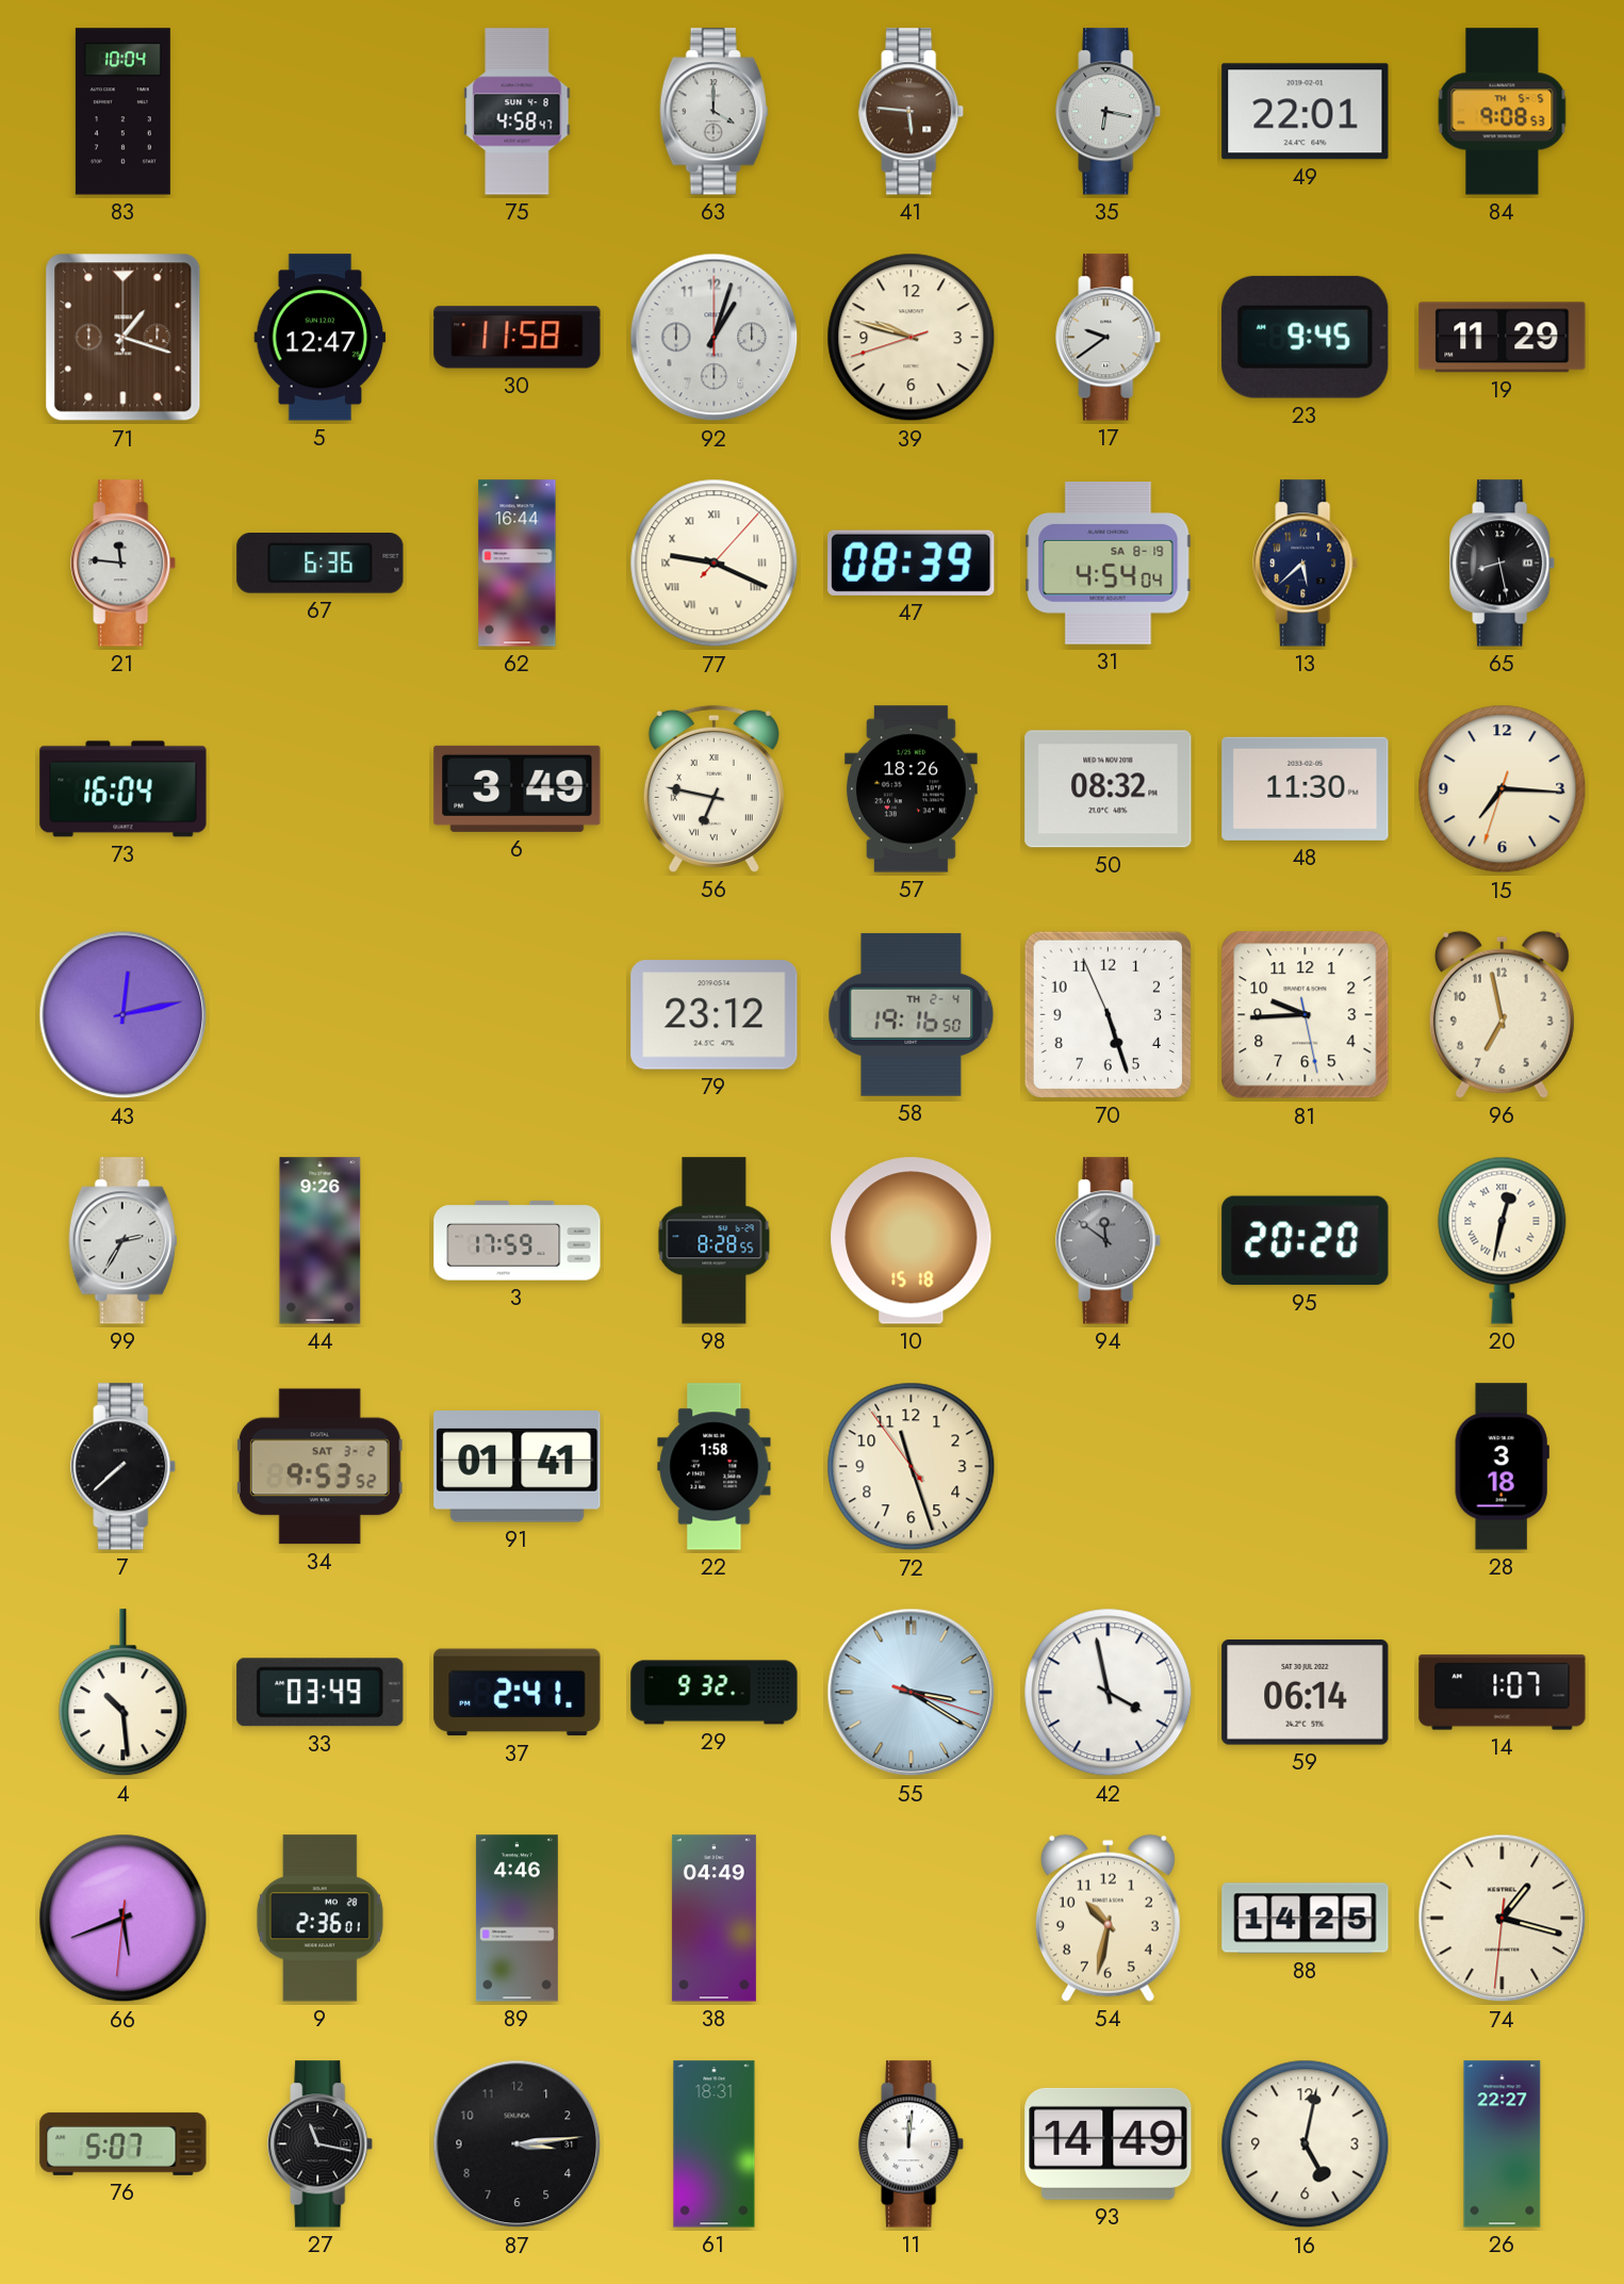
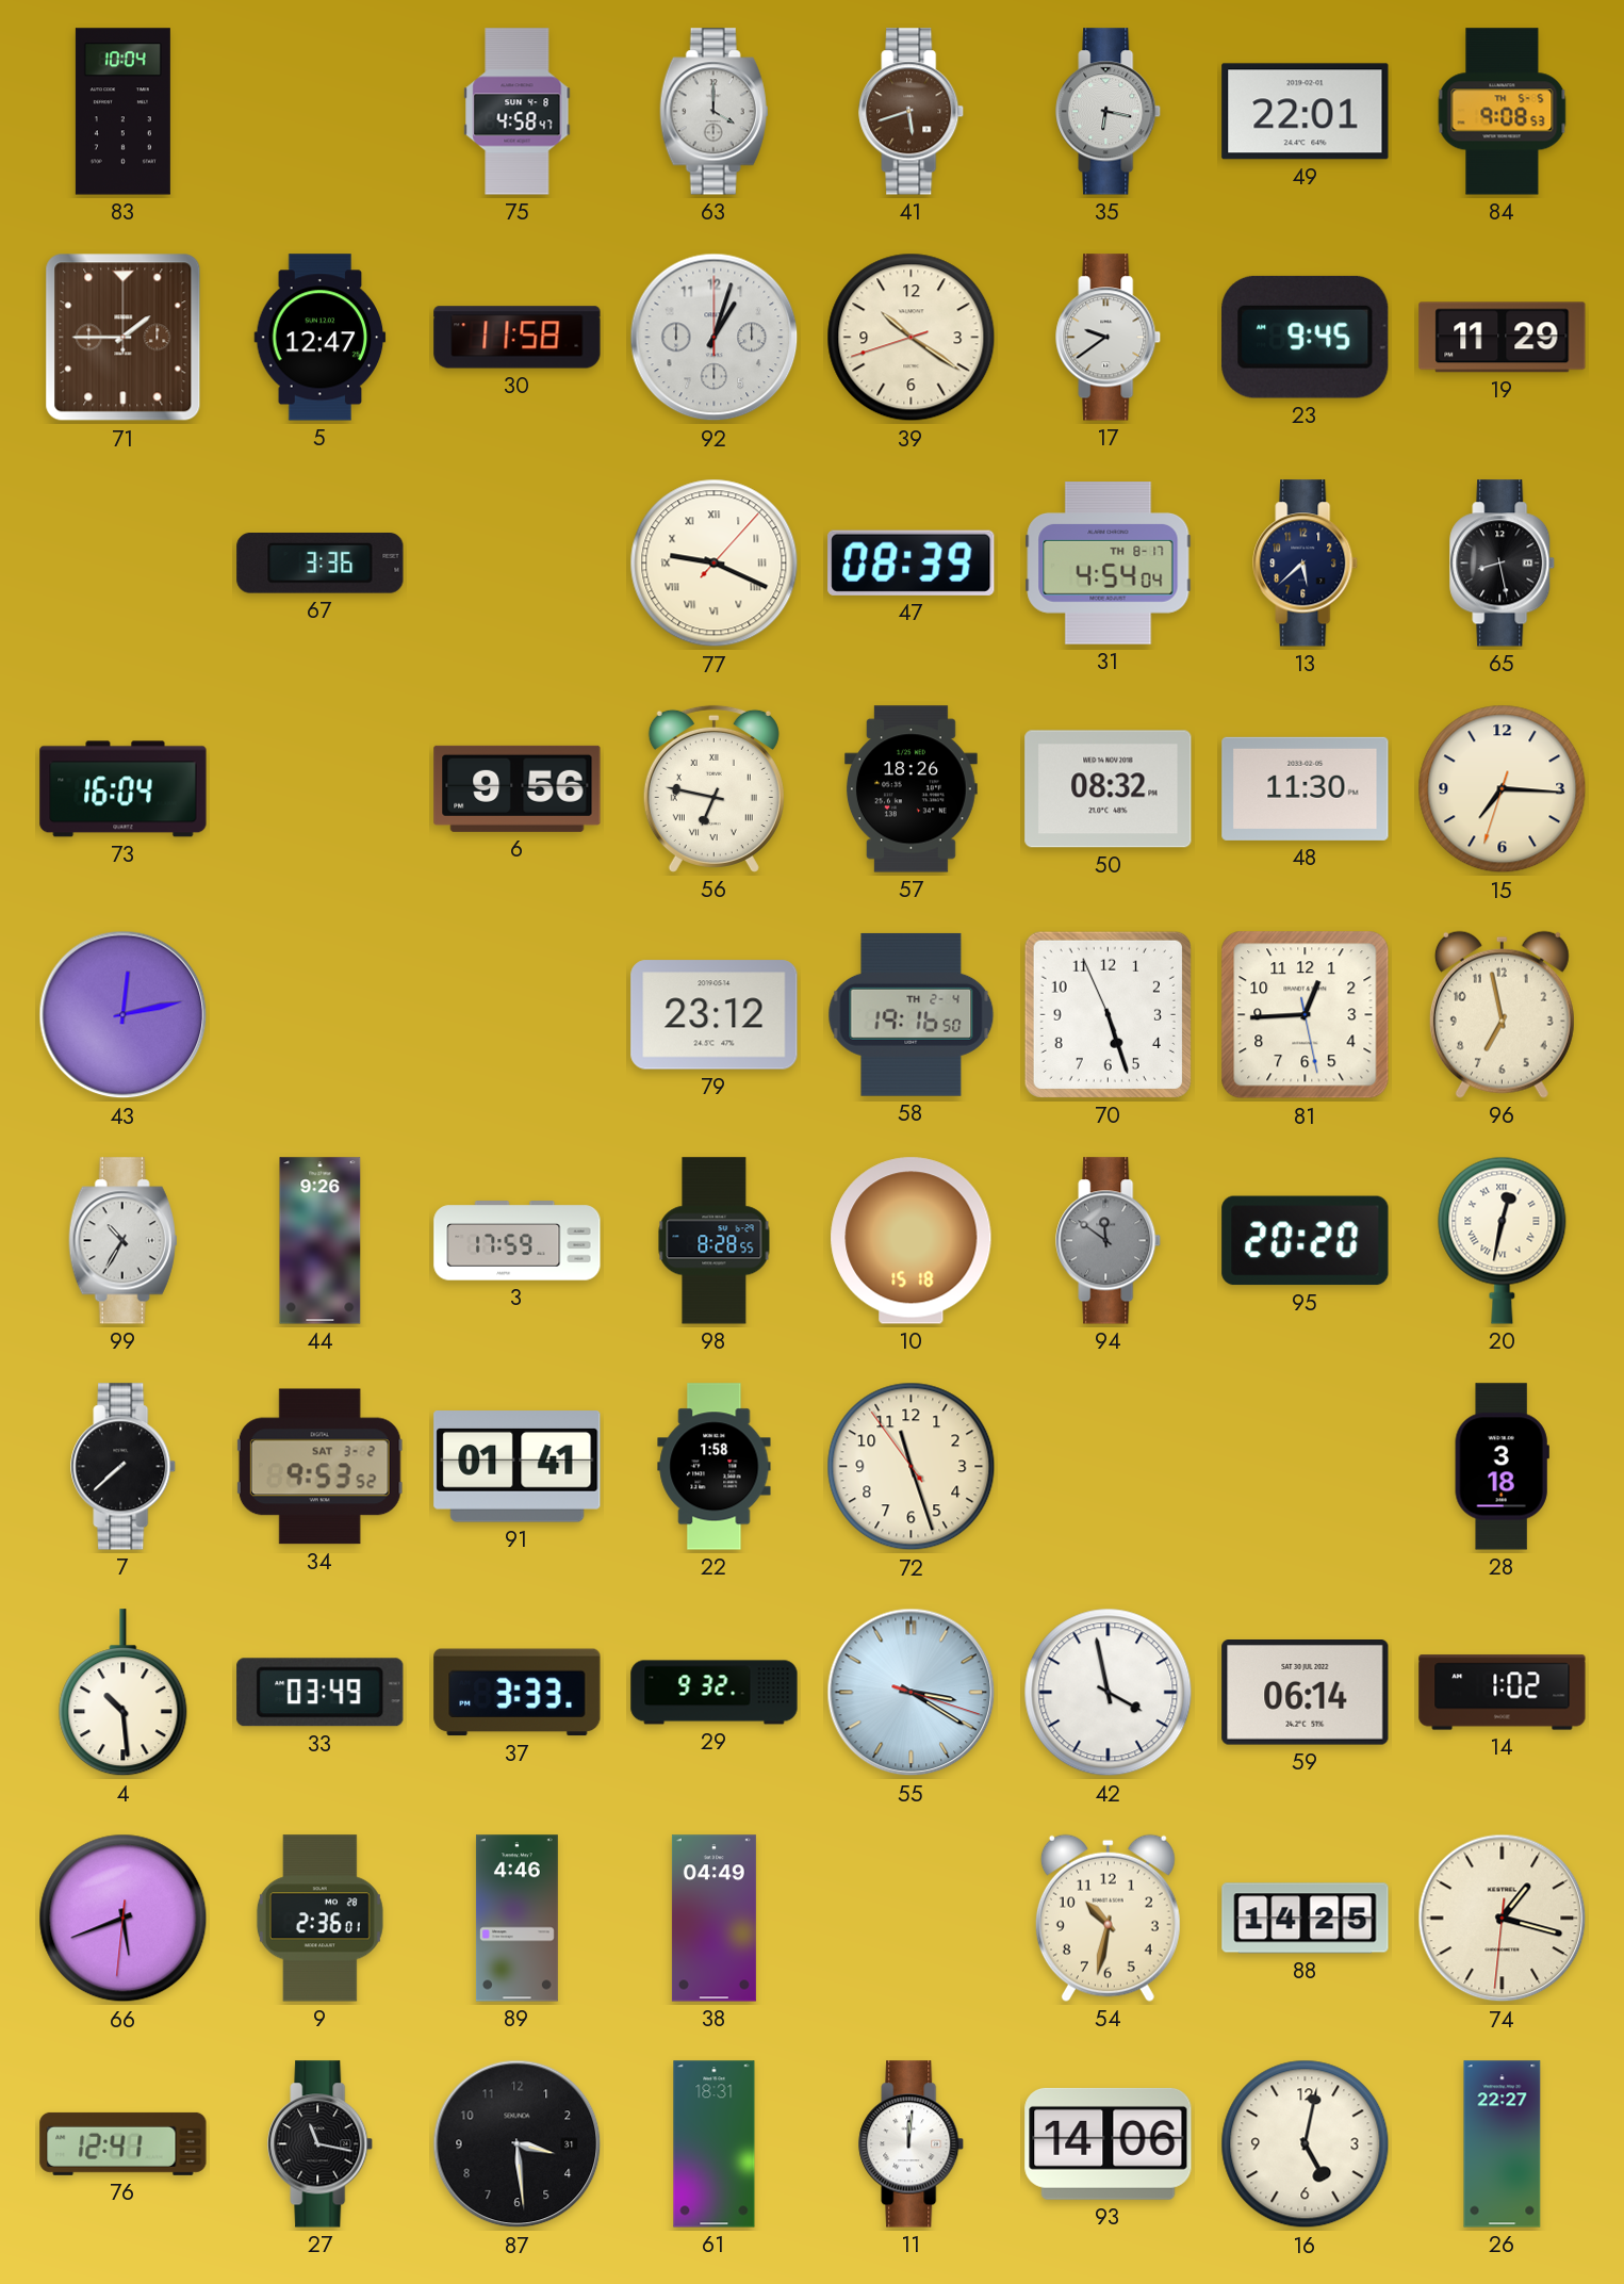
41: 5:46 -> 5:42
71: 1:18 -> 1:45
39: 9:47 -> 10:20
21: 11:46 -> none
67: 6:36 -> 3:36
62: 16:44 -> none
31 date: SA 8-19 -> TH 8-17
6: 3:49 -> 9:56
81: 9:44 -> 12:44
99: 2:35 -> 10:35
37: 2:41 -> 3:33
14: 1:07 -> 1:02
76: 5:07 -> 12:41
87: 3:14 -> 3:29
93: 14:49 -> 14:06
